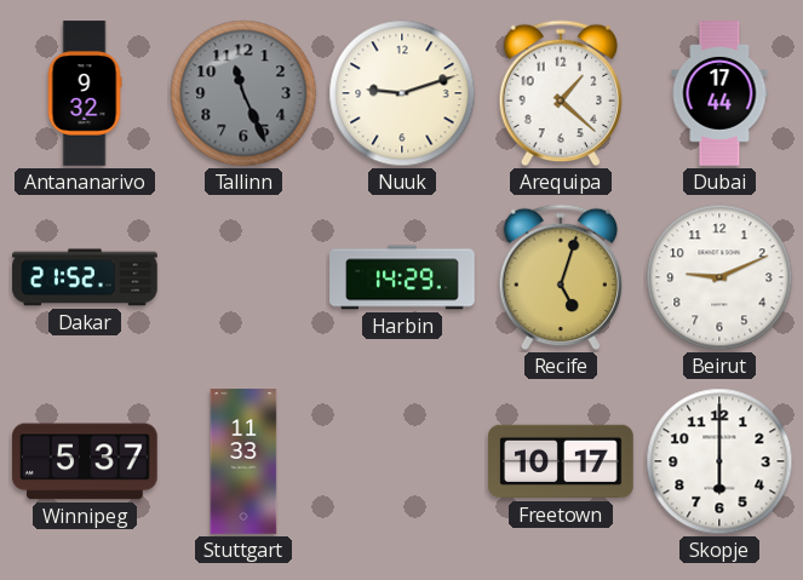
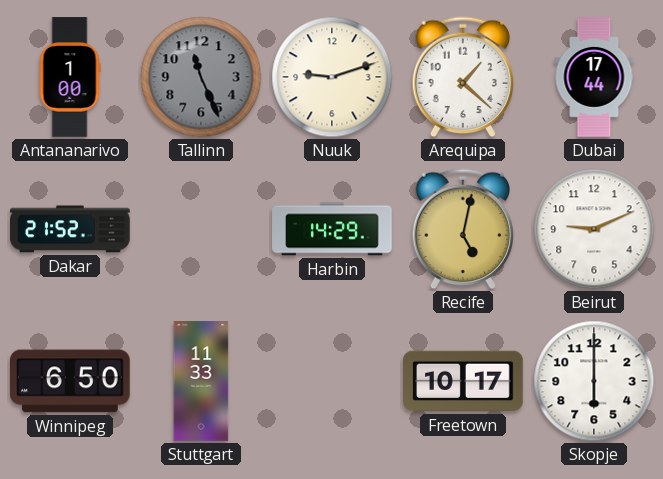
Antananarivo: 9:32 -> 1:00
Recife: 5:03 -> 5:02
Winnipeg: 5:37 -> 6:50
